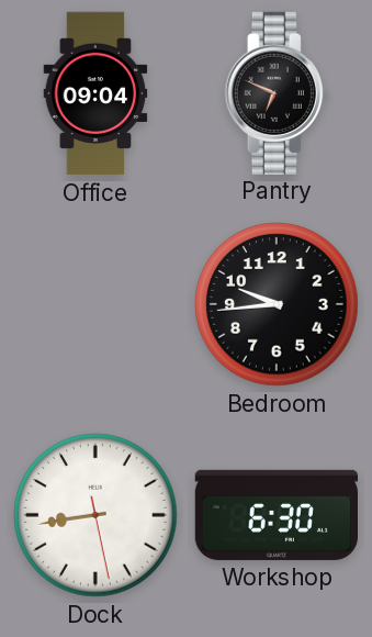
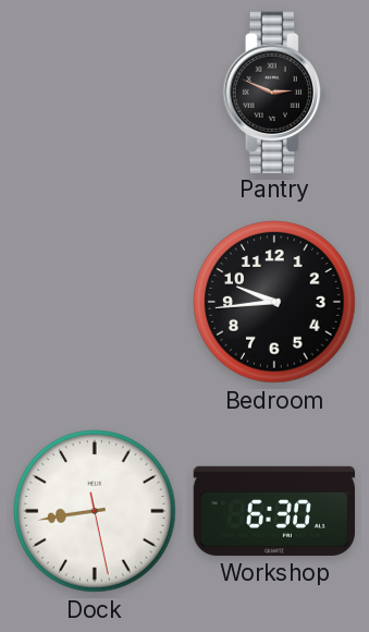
Office: 09:04 -> none
Pantry: 6:49 -> 2:49
